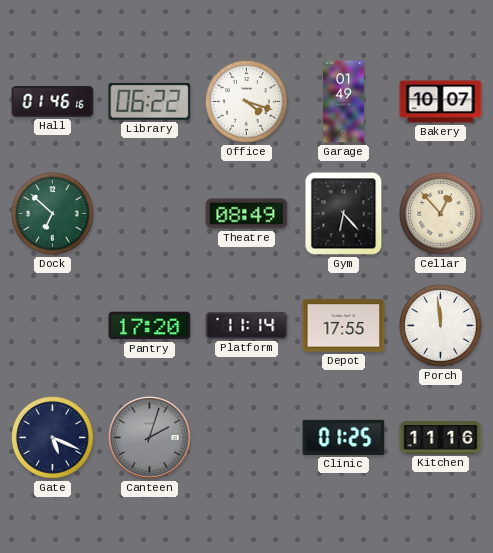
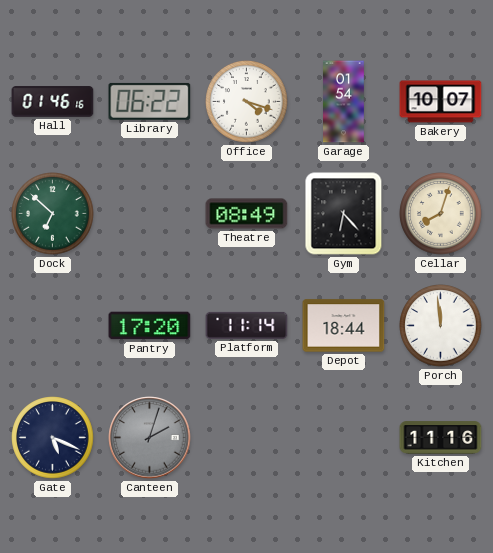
Garage: 01:49 -> 01:54
Cellar: 12:53 -> 8:03
Depot: 17:55 -> 18:44
Clinic: 01:25 -> none
